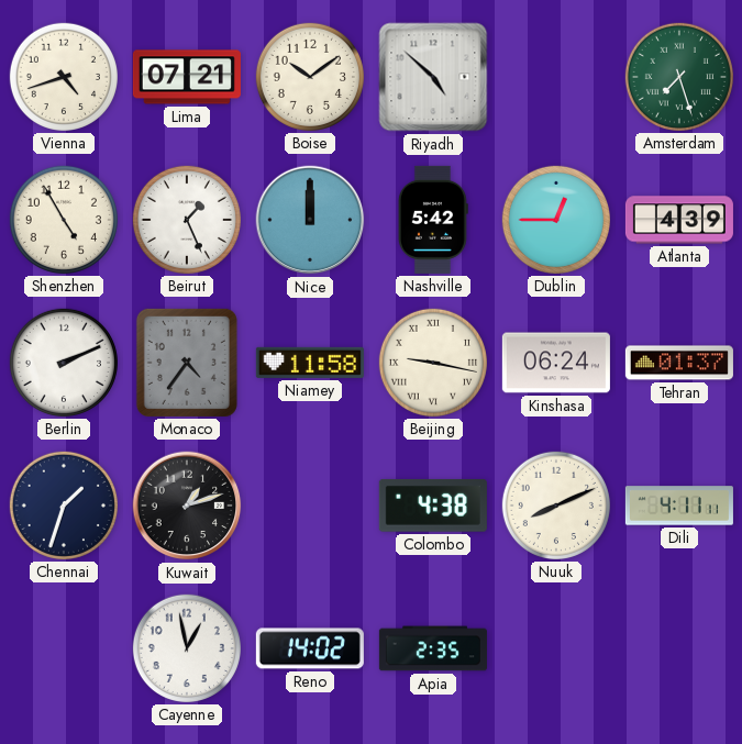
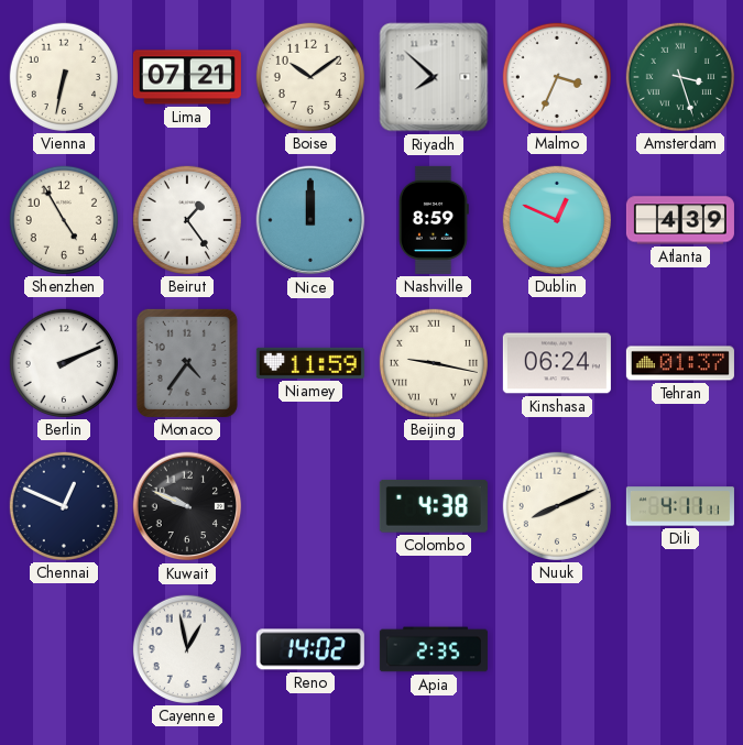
Vienna: 4:42 -> 6:32
Riyadh: 4:52 -> 7:52
Malmo: none -> 3:34
Amsterdam: 7:27 -> 3:27
Beirut: 1:26 -> 1:24
Nashville: 5:42 -> 8:59
Dublin: 12:45 -> 12:49
Niamey: 11:58 -> 11:59
Chennai: 1:33 -> 12:49
Kuwait: 1:12 -> 9:49
